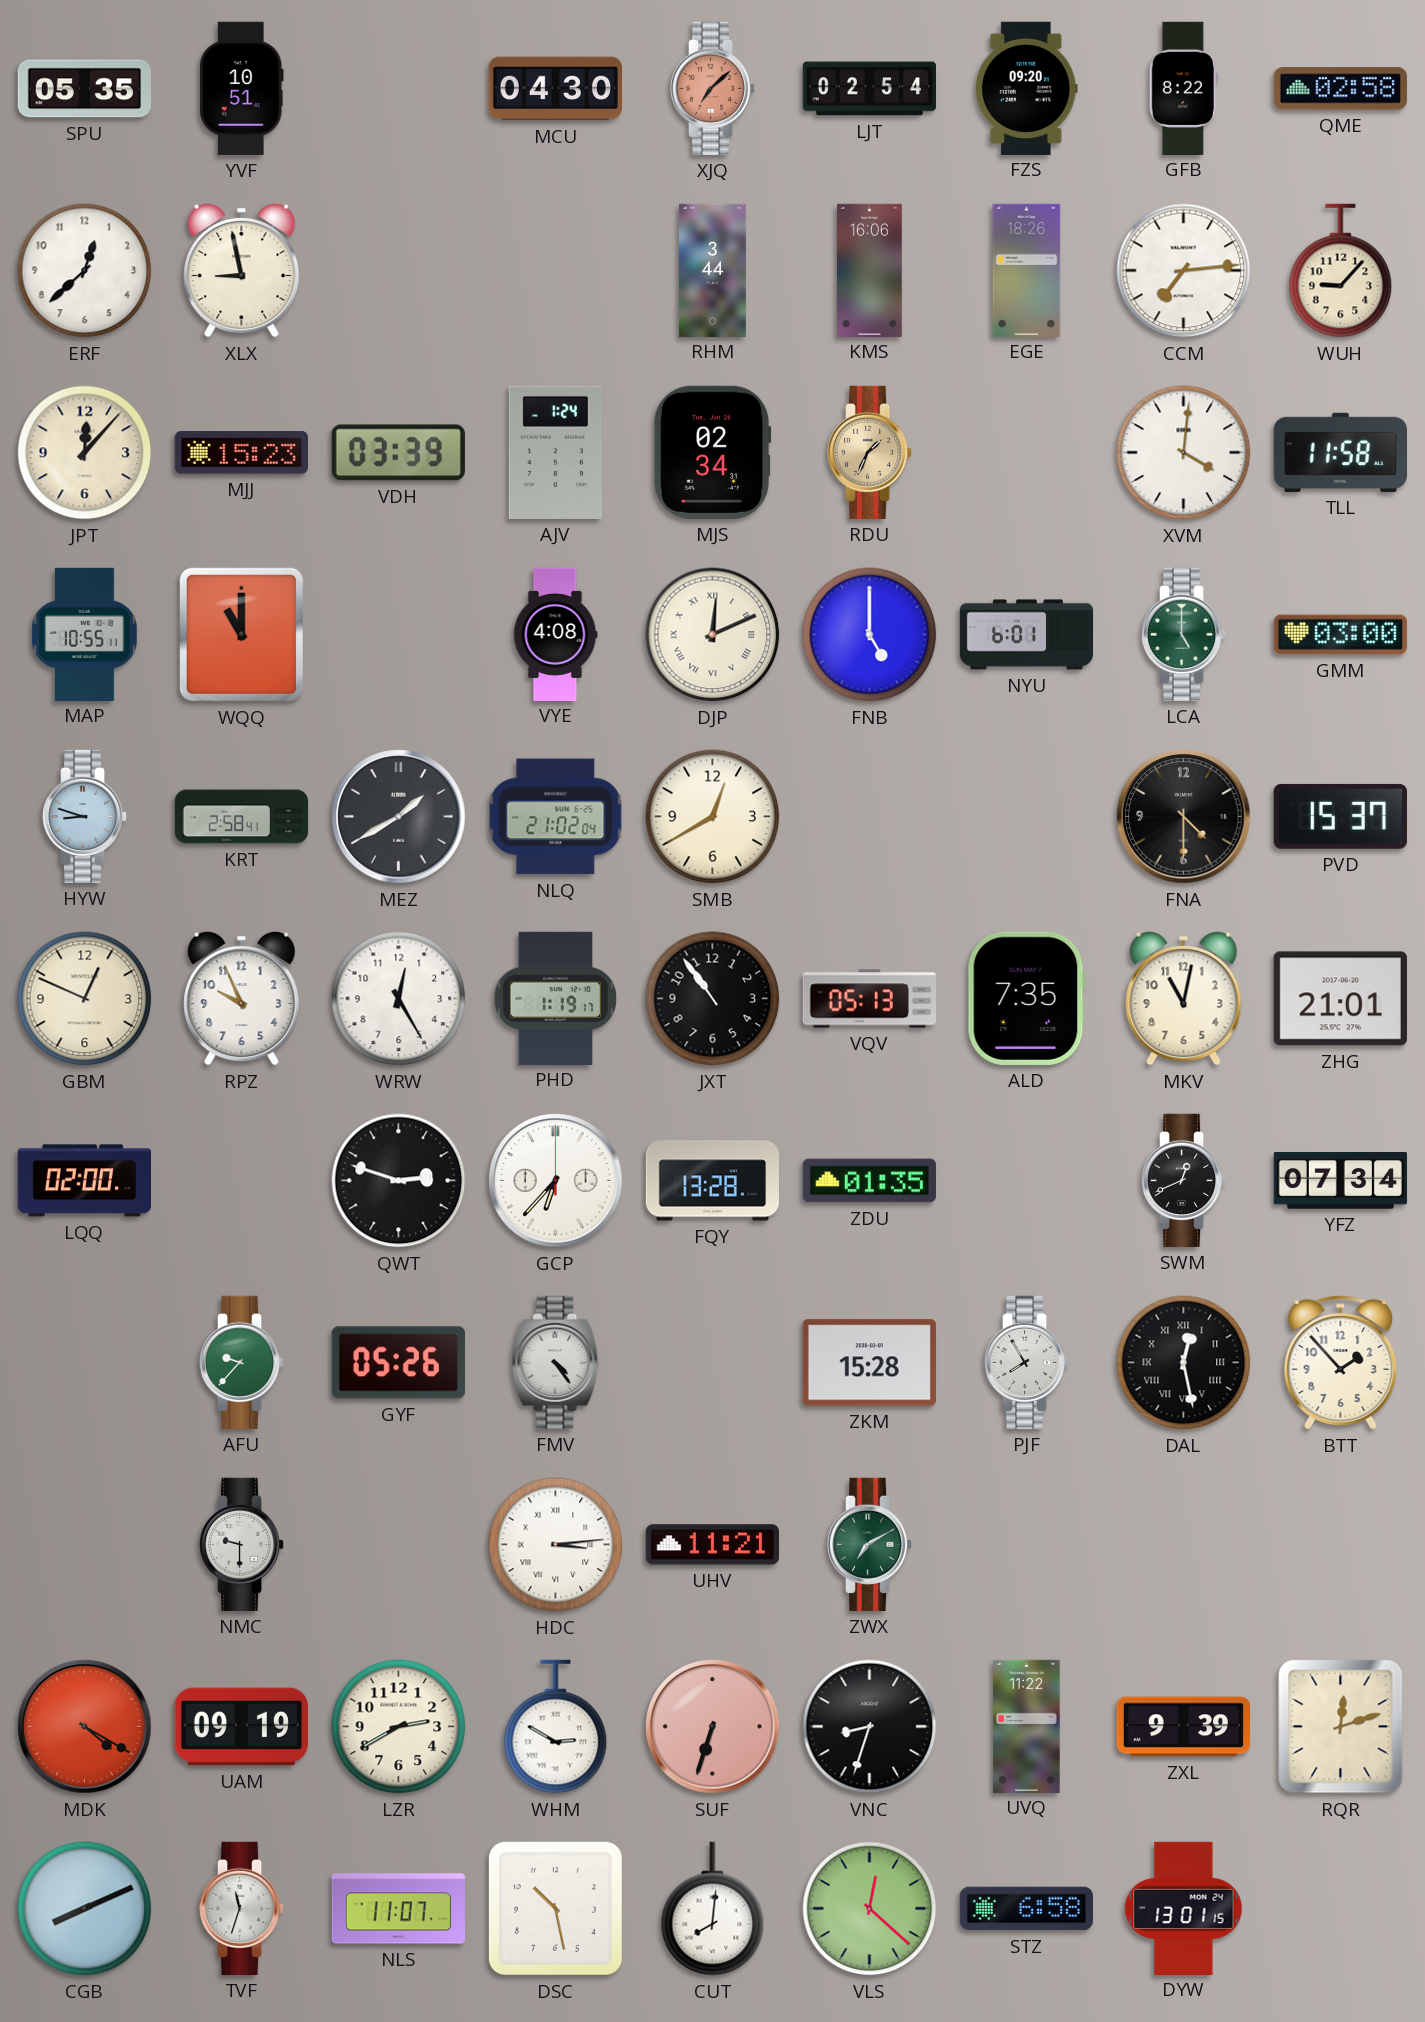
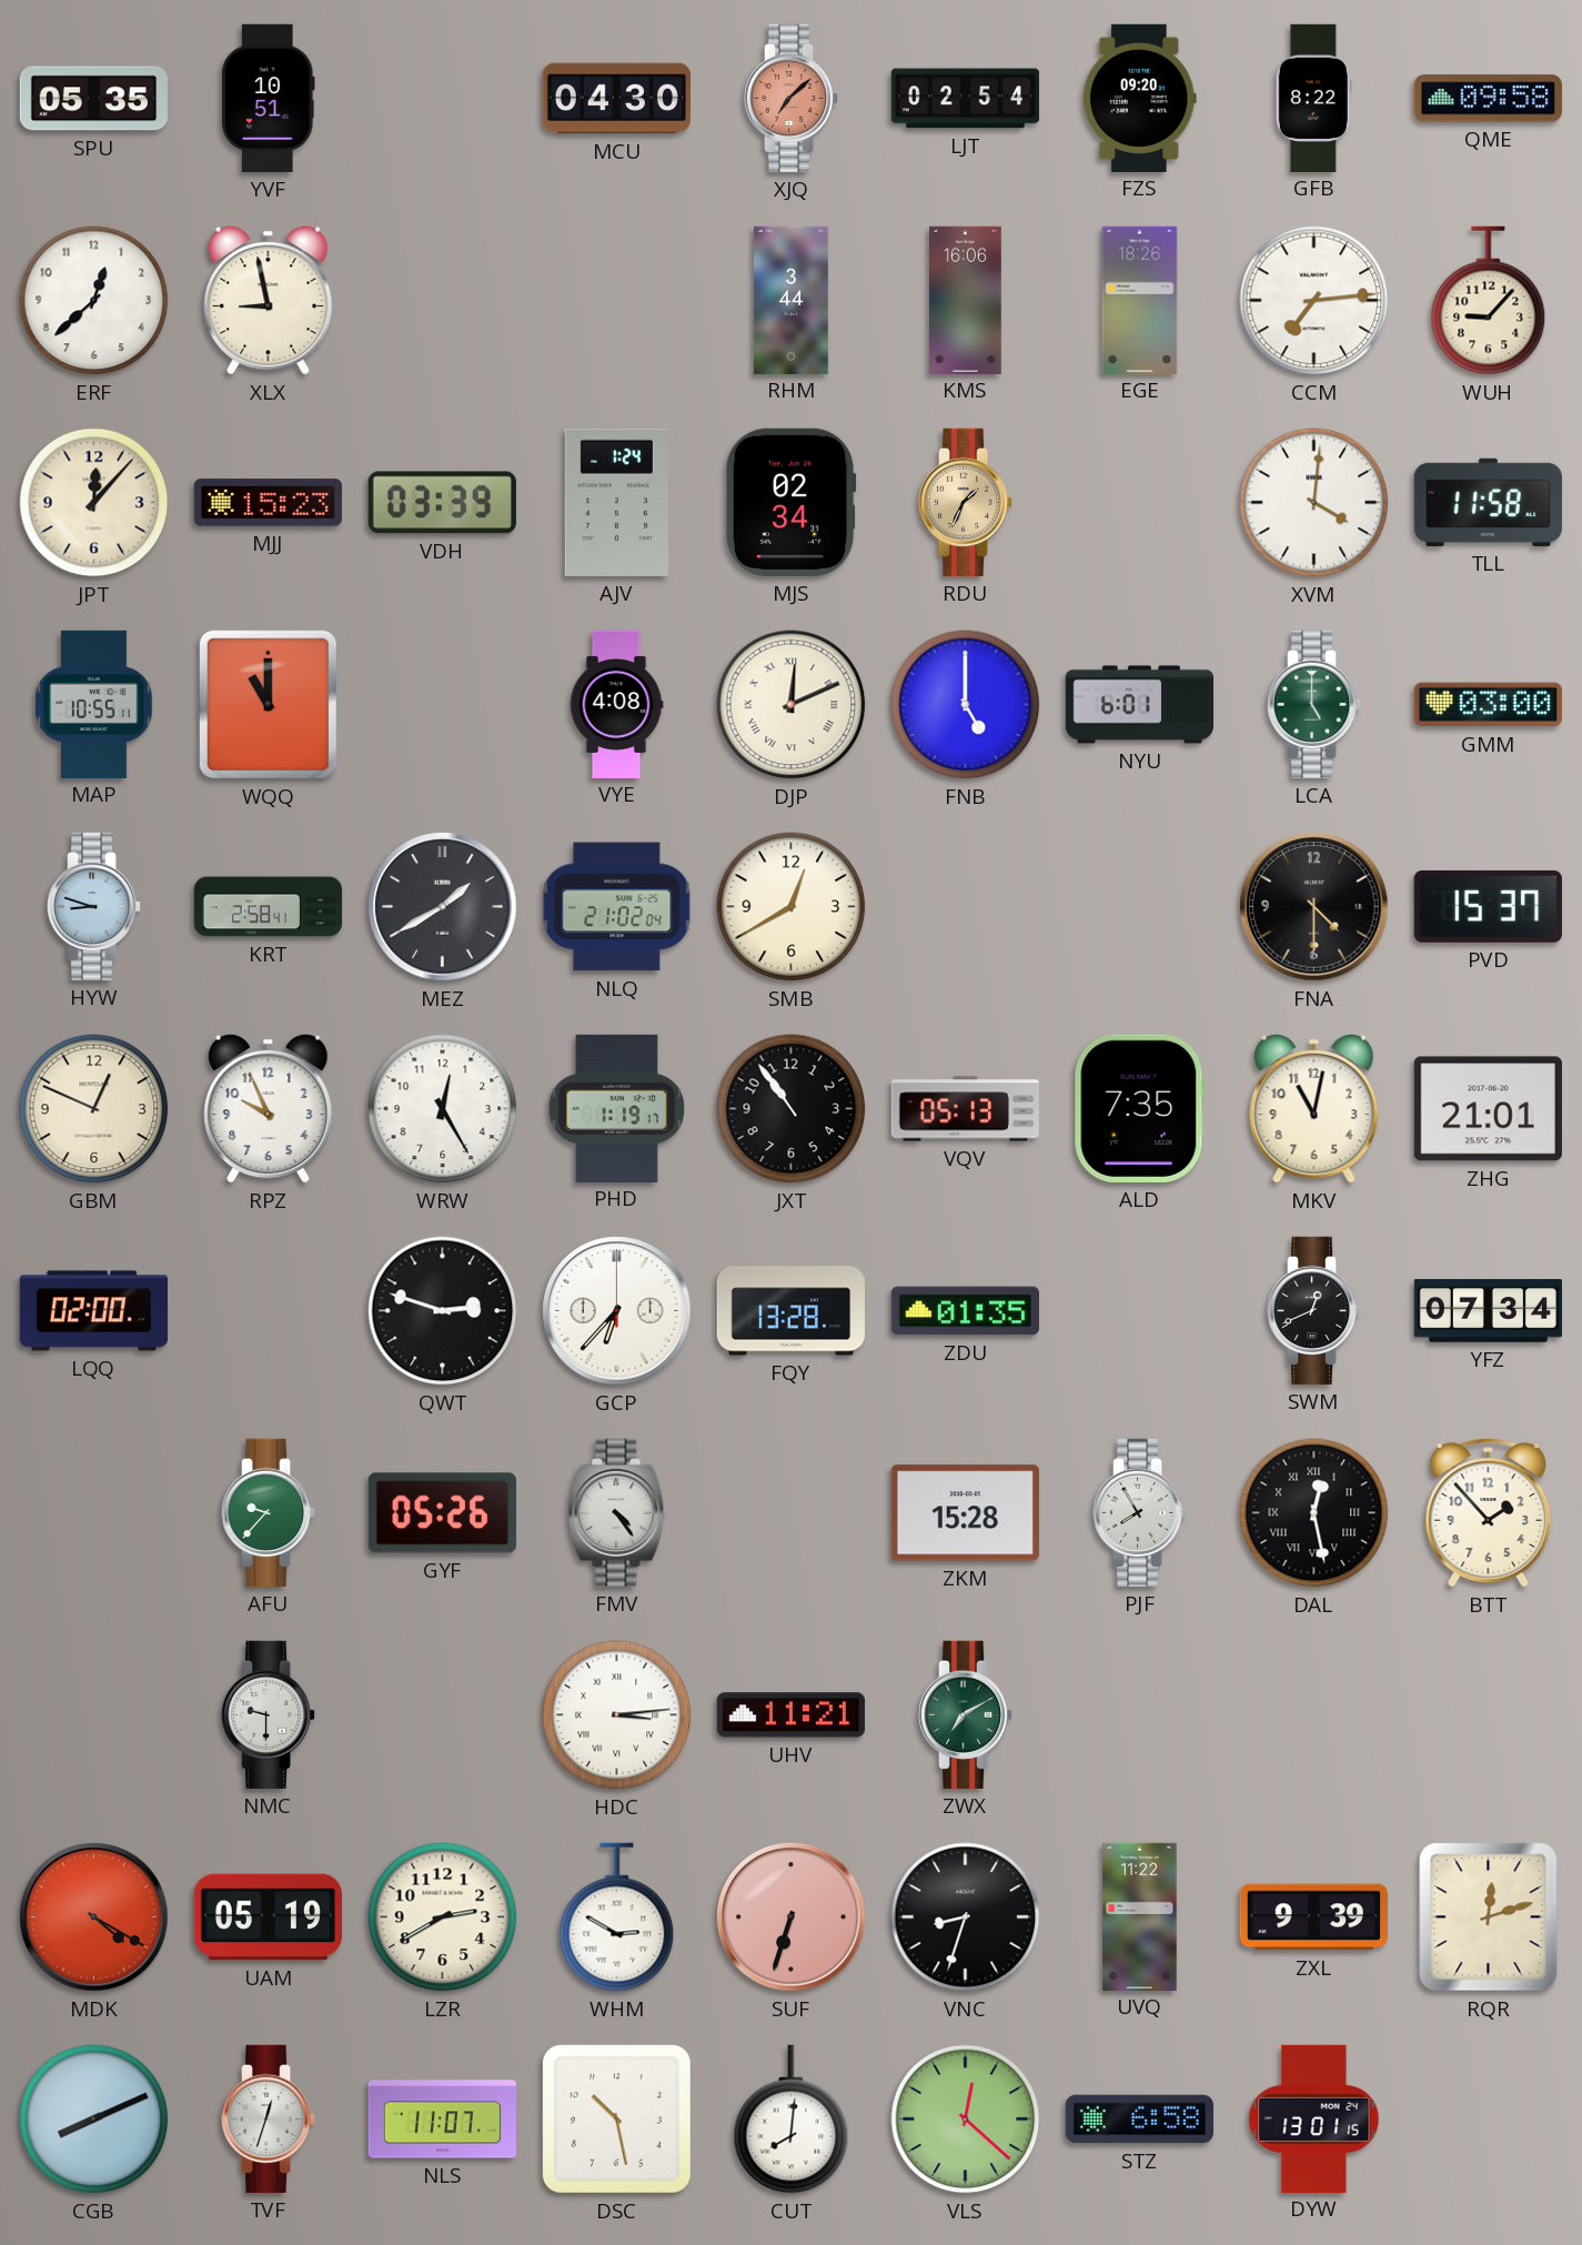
QME: 02:58 -> 09:58
UAM: 09:19 -> 05:19
TVF: 11:33 -> 12:33
